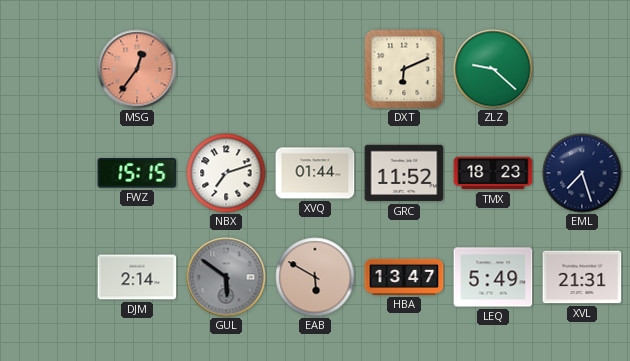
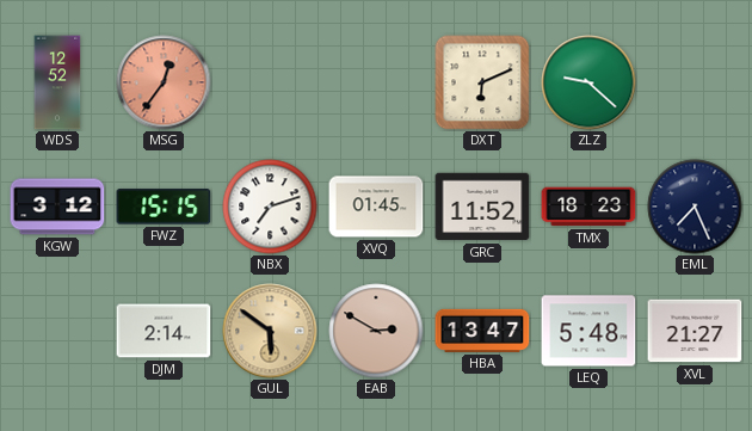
WDS: none -> 12:52
KGW: none -> 3:12
XVQ: 01:44 -> 01:45
EML: 7:27 -> 7:26
GUL dial: grey -> champagne
EAB: 5:50 -> 2:50
LEQ: 5:49 -> 5:48
XVL: 21:31 -> 21:27
